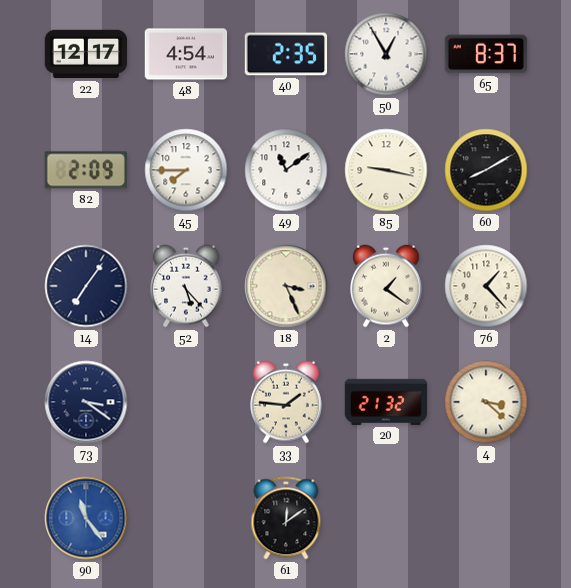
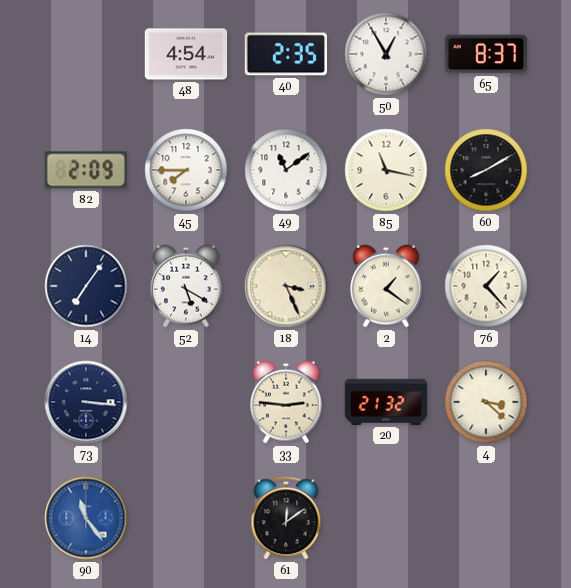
22: 12:17 -> none
85: 9:17 -> 11:17
52: 5:23 -> 5:20
73: 3:21 -> 3:16
33: 1:46 -> 2:46
